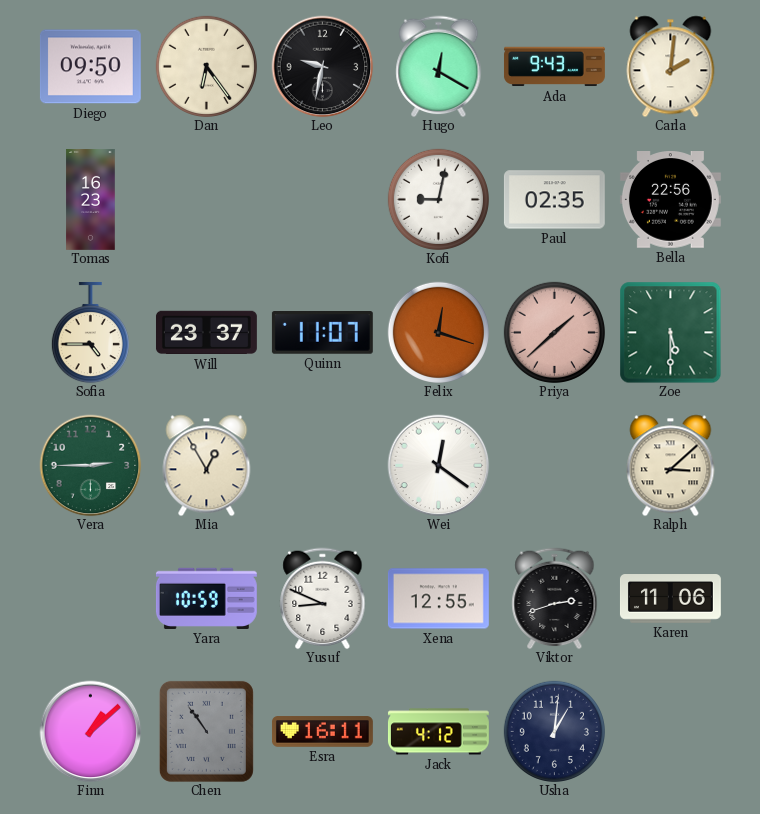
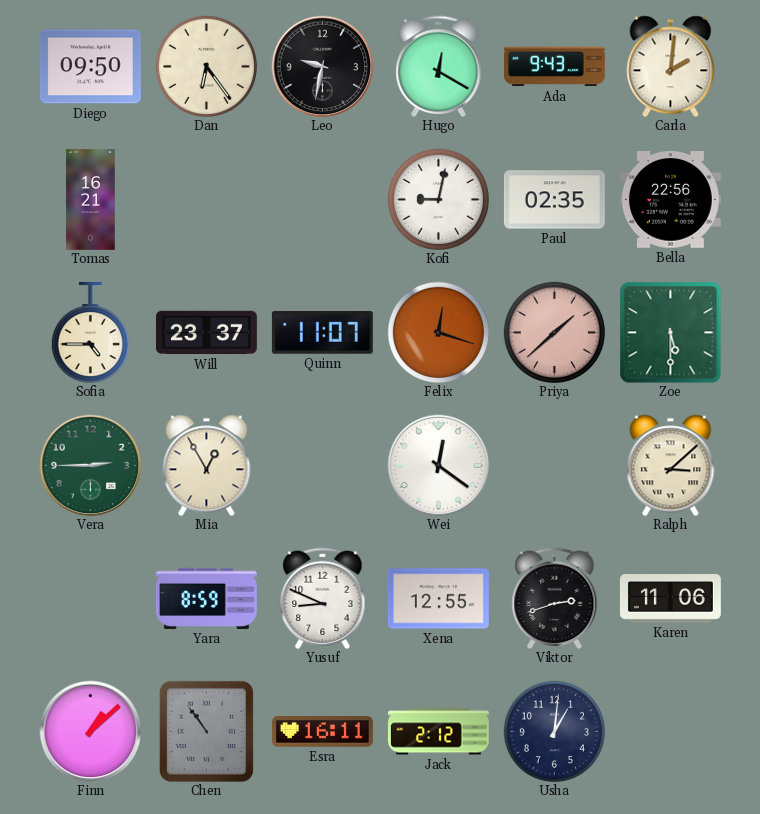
Tomas: 16:23 -> 16:21
Yara: 10:59 -> 8:59
Jack: 4:12 -> 2:12
